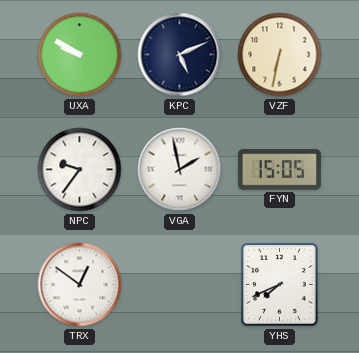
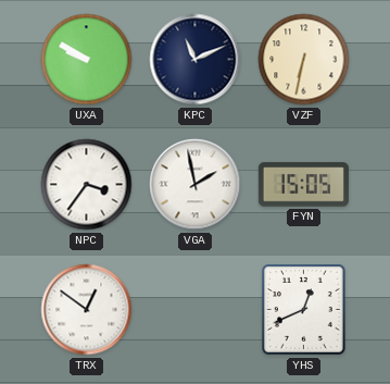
KPC: 5:11 -> 11:11
NPC: 9:36 -> 3:36
YHS: 7:41 -> 12:41
